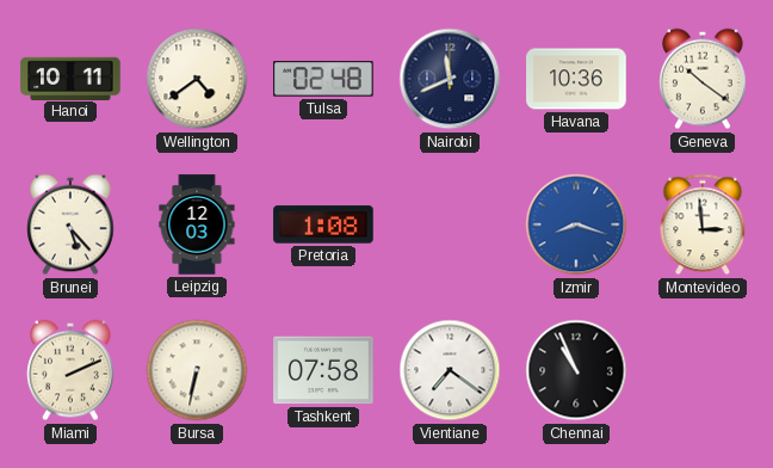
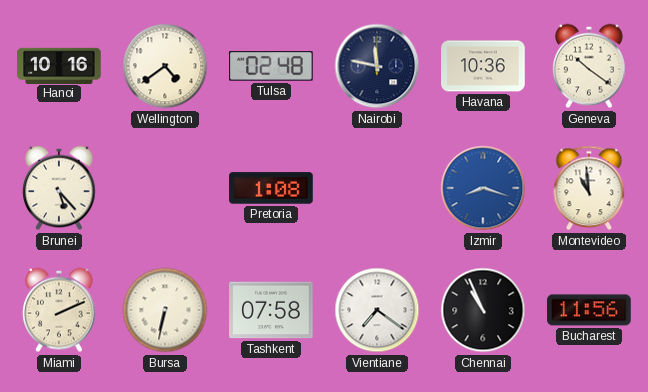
Hanoi: 10:11 -> 10:16
Nairobi: 11:41 -> 11:47
Leipzig: 12:03 -> none
Montevideo: 2:59 -> 10:59
Bucharest: none -> 11:56
